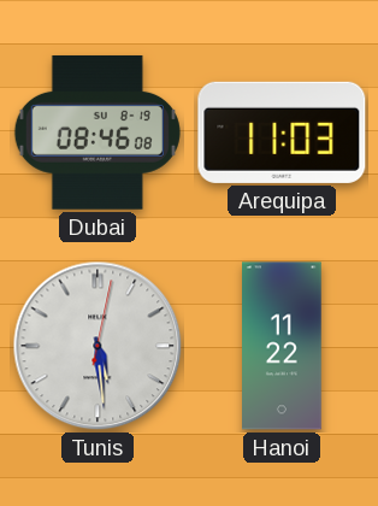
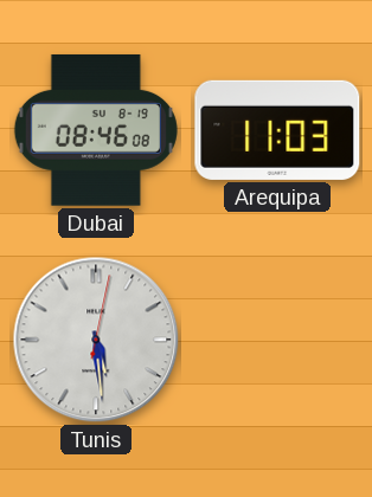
Hanoi: 11:22 -> none
